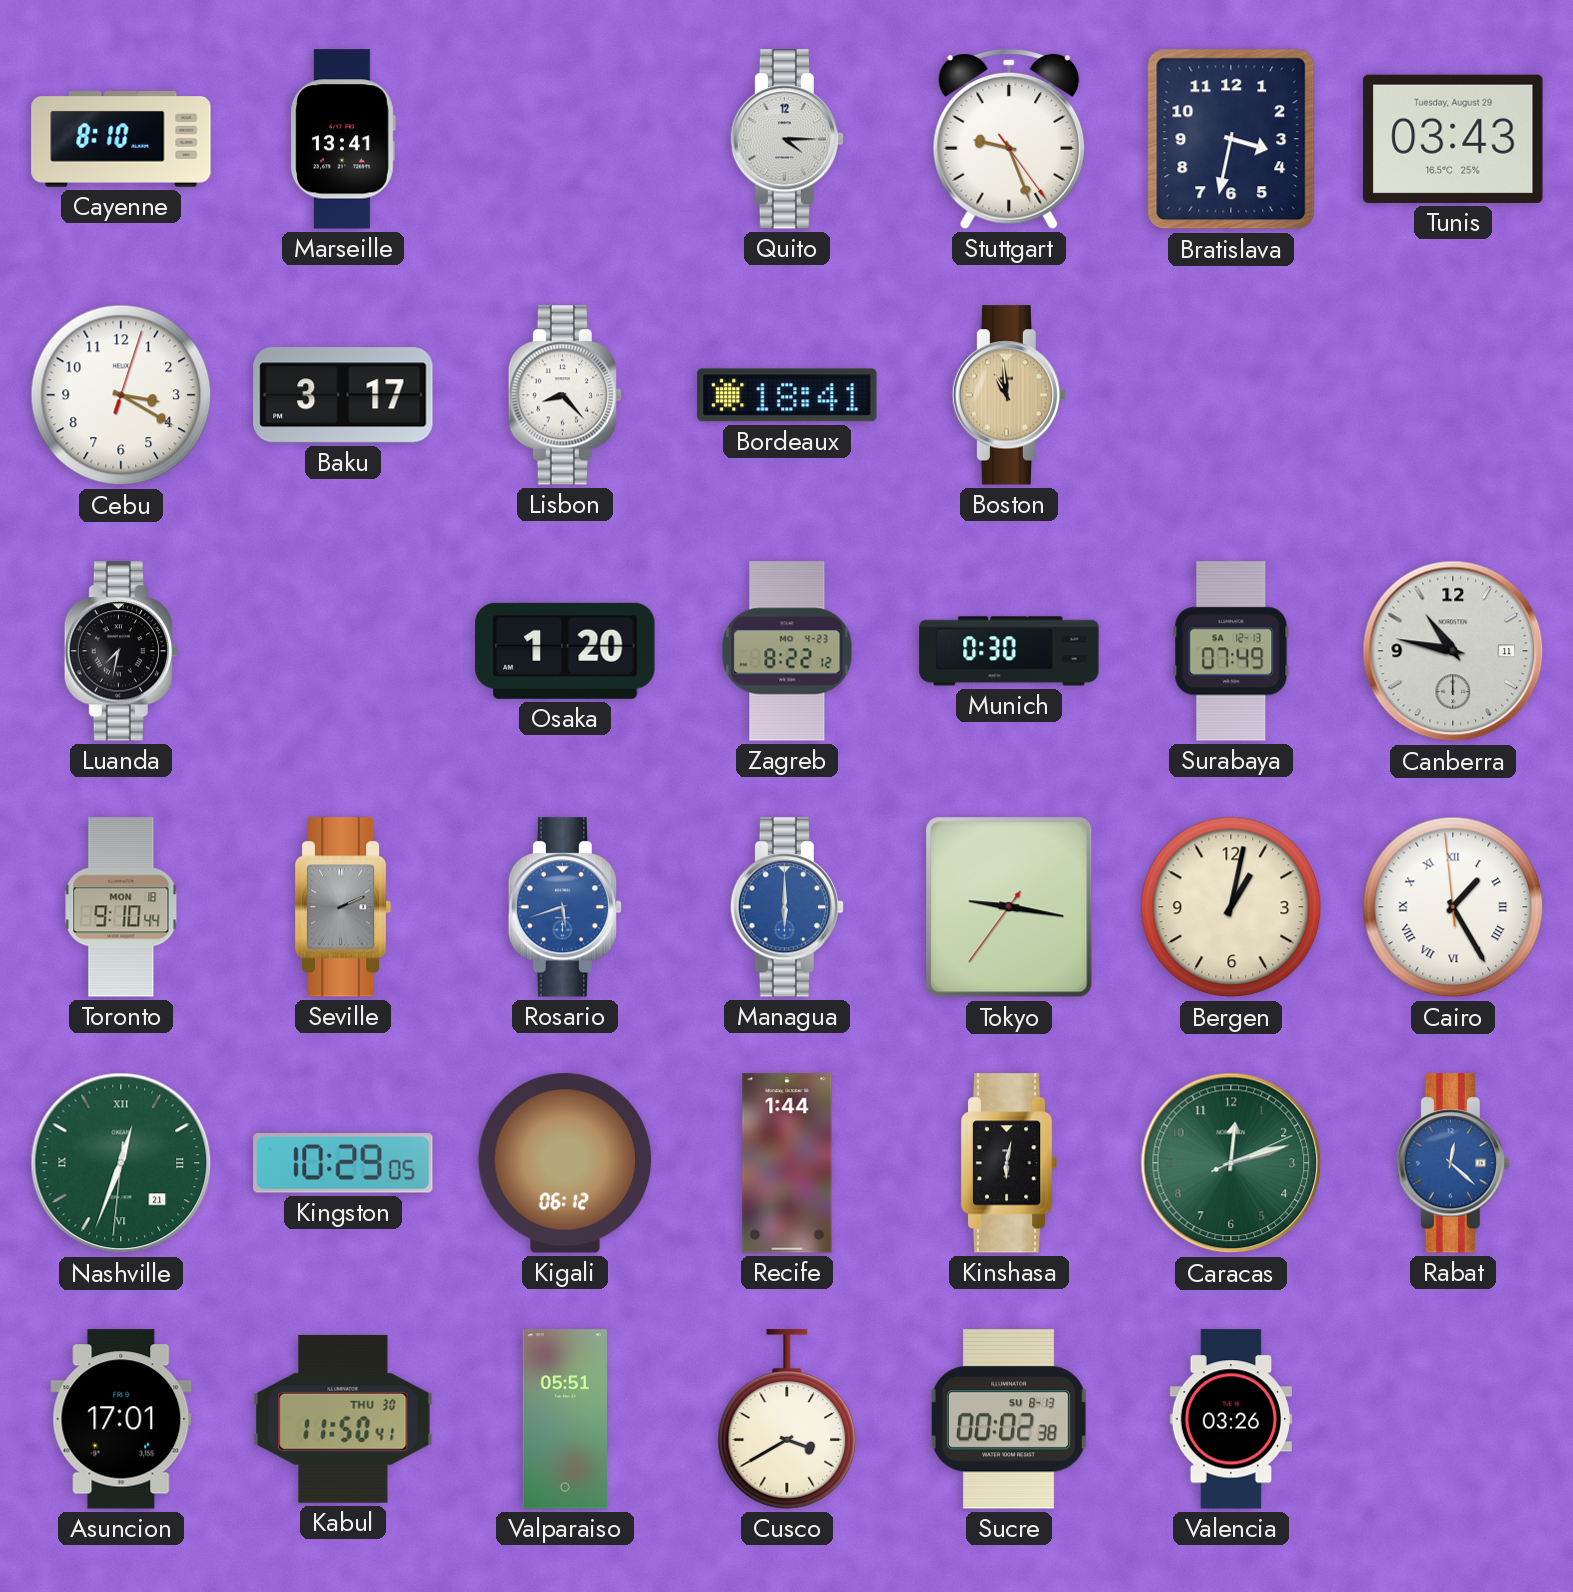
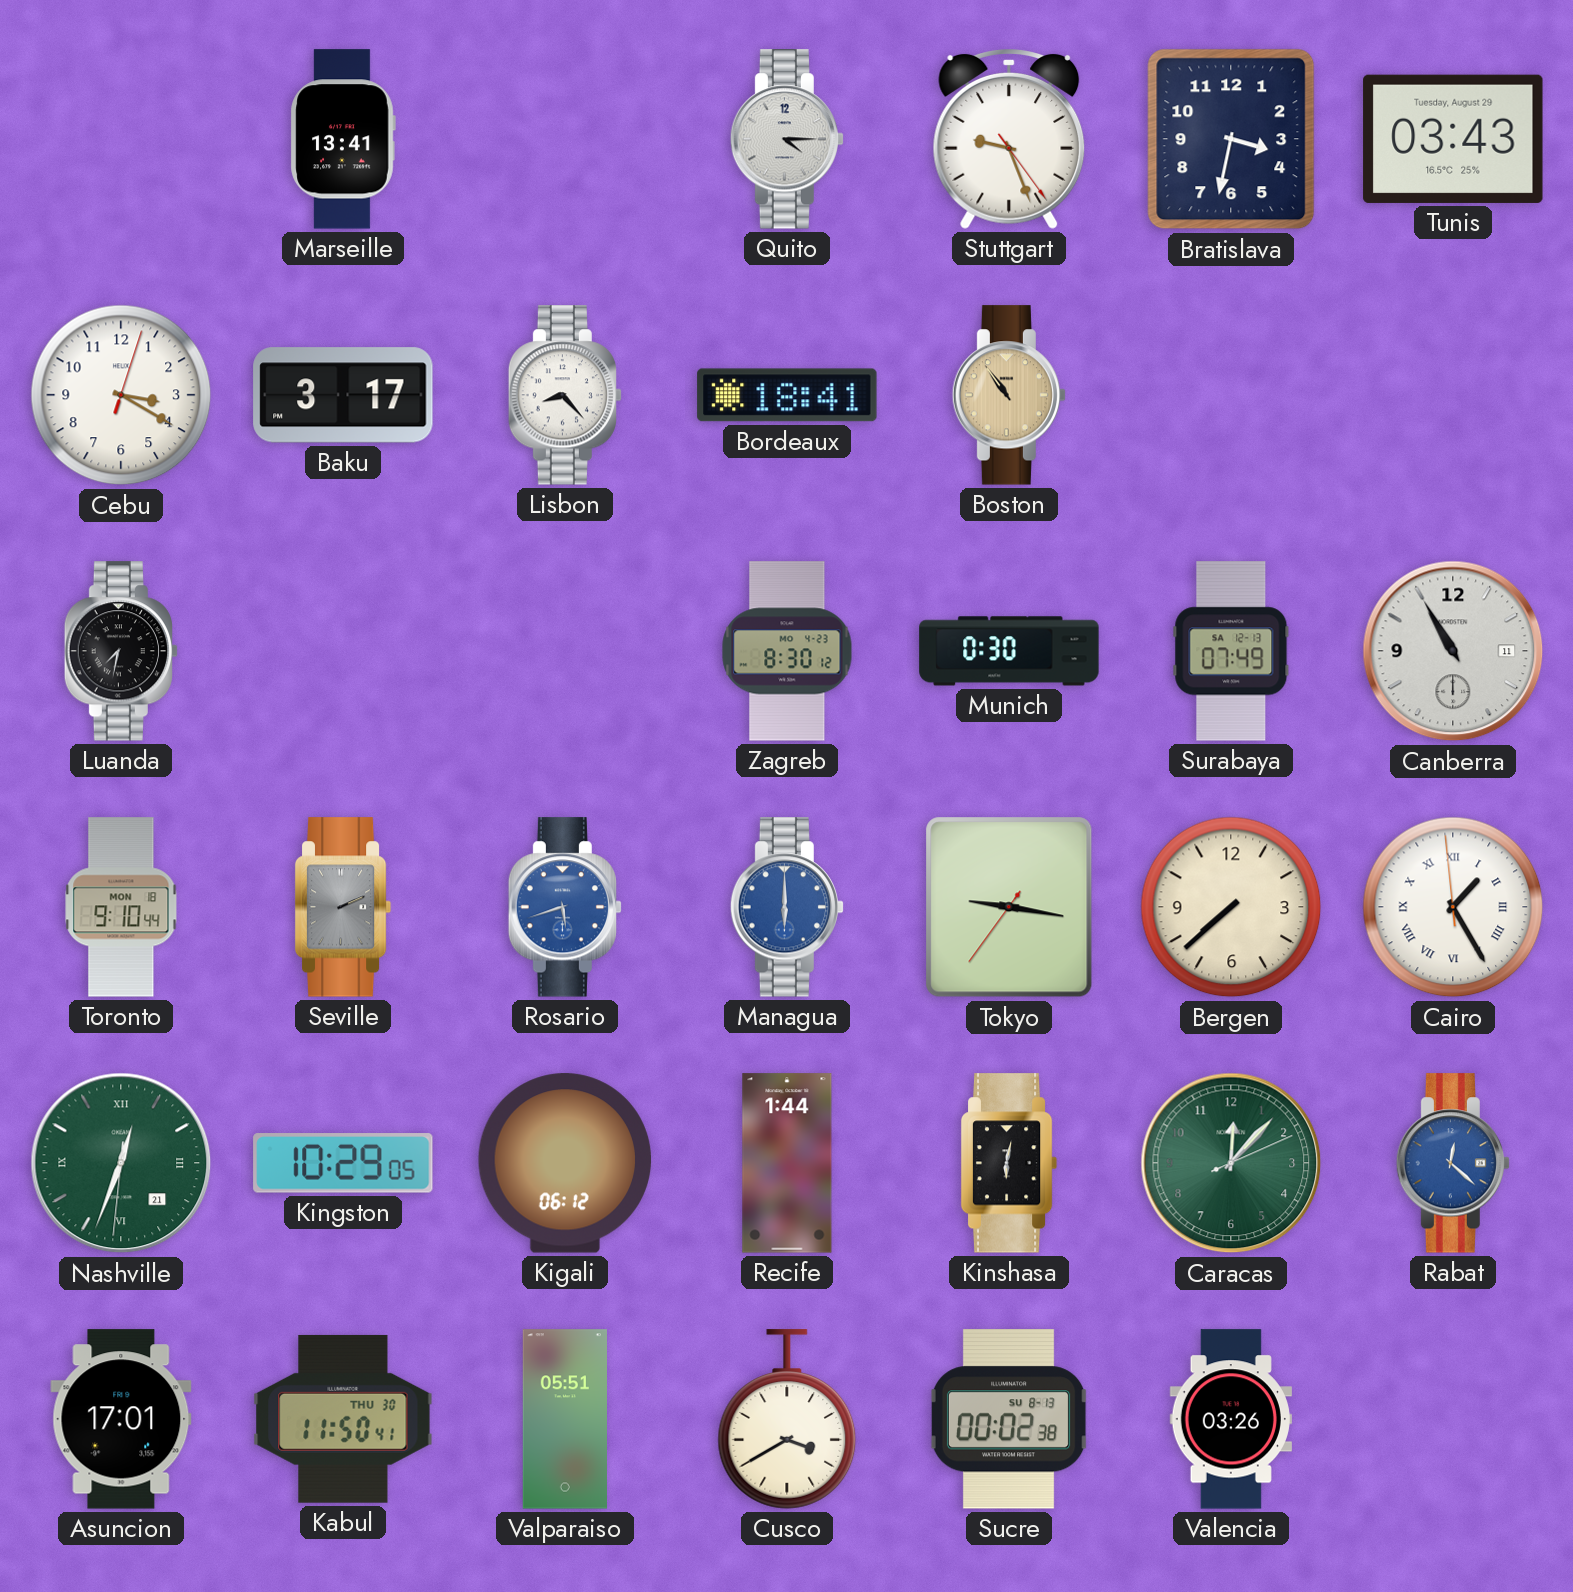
Cayenne: 8:10 -> none
Boston: 10:59 -> 10:54
Osaka: 1:20 -> none
Zagreb: 8:22 -> 8:30
Canberra: 10:47 -> 10:55
Bergen: 1:02 -> 7:38
Caracas: 12:12 -> 12:07
